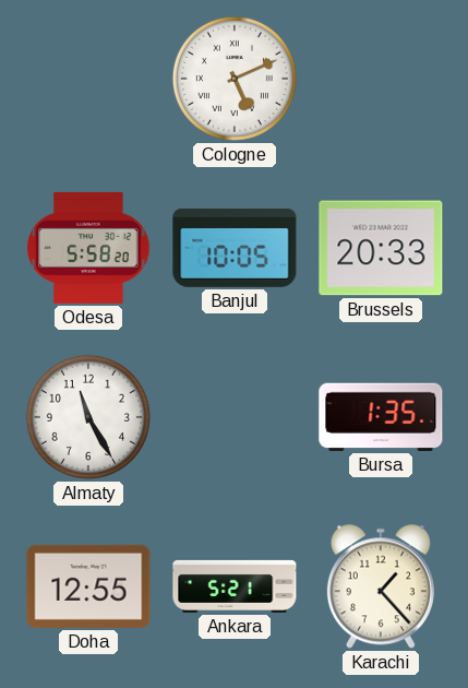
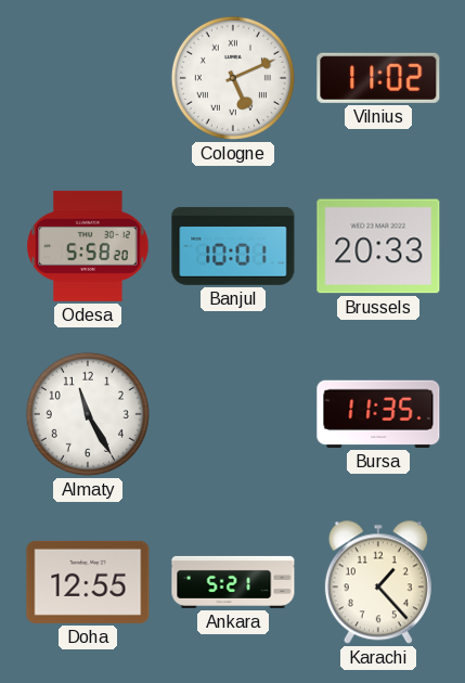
Vilnius: none -> 11:02
Banjul: 10:05 -> 10:01
Bursa: 1:35 -> 11:35
